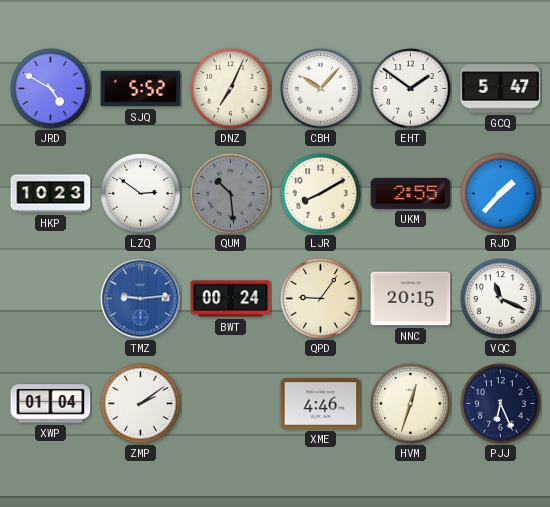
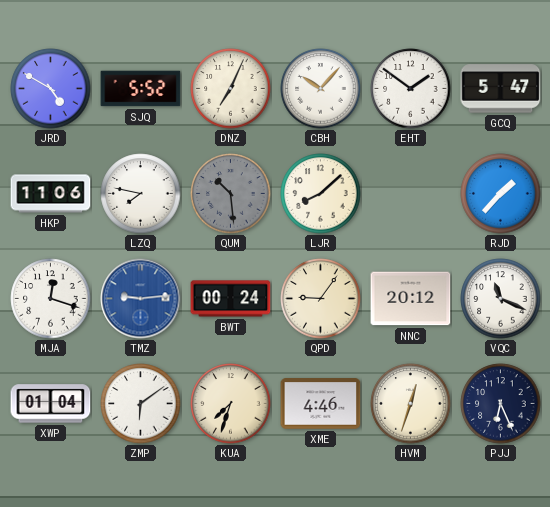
HKP: 10:23 -> 11:06
LZQ: 2:51 -> 7:47
LJR: 8:10 -> 8:08
UKM: 2:55 -> none
MJA: none -> 12:18
NNC: 20:15 -> 20:12
ZMP: 2:09 -> 6:09
KUA: none -> 7:33
